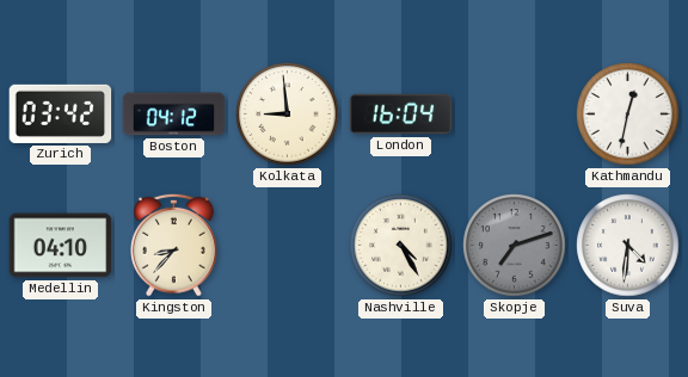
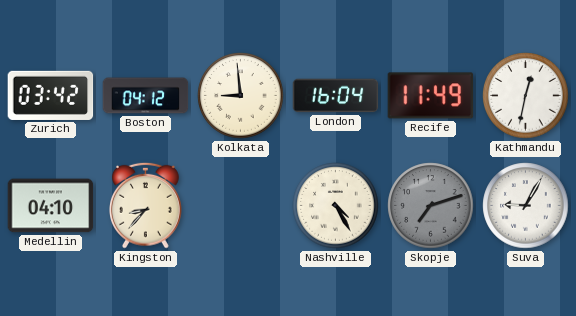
Recife: none -> 11:49
Suva: 4:31 -> 9:05
